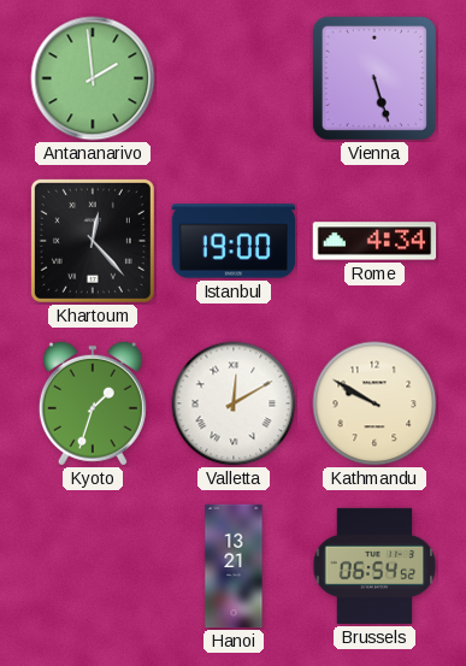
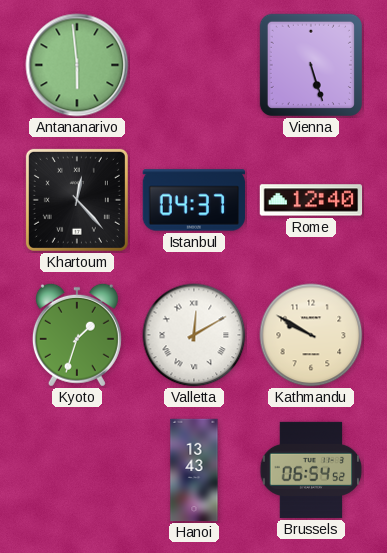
Antananarivo: 1:59 -> 5:59
Istanbul: 19:00 -> 04:37
Rome: 4:34 -> 12:40
Hanoi: 13:21 -> 13:43
